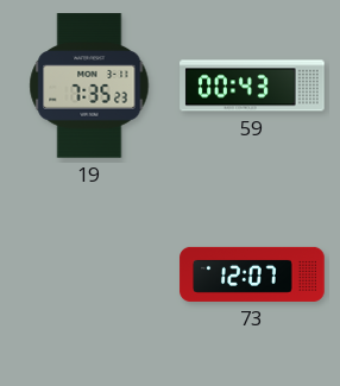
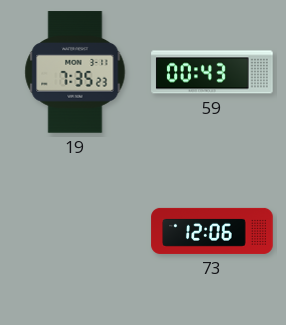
73: 12:07 -> 12:06
